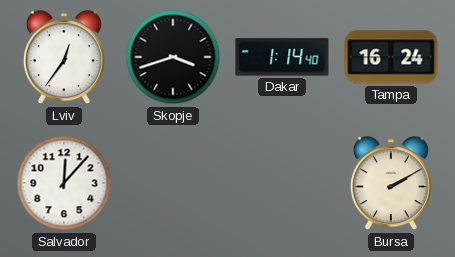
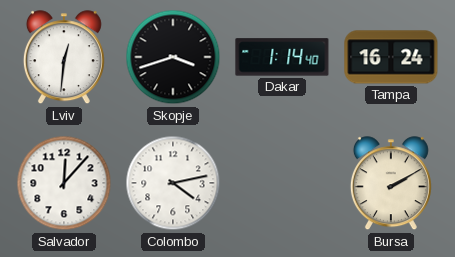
Lviv: 12:36 -> 12:31
Colombo: none -> 4:13
